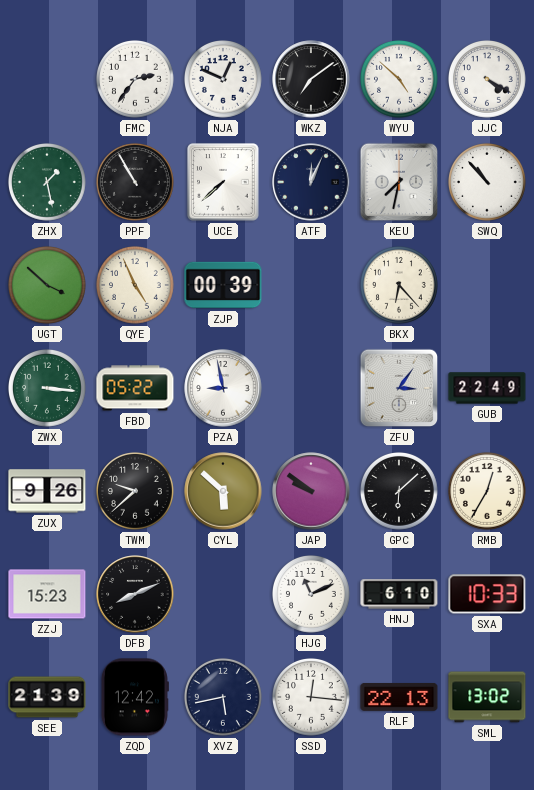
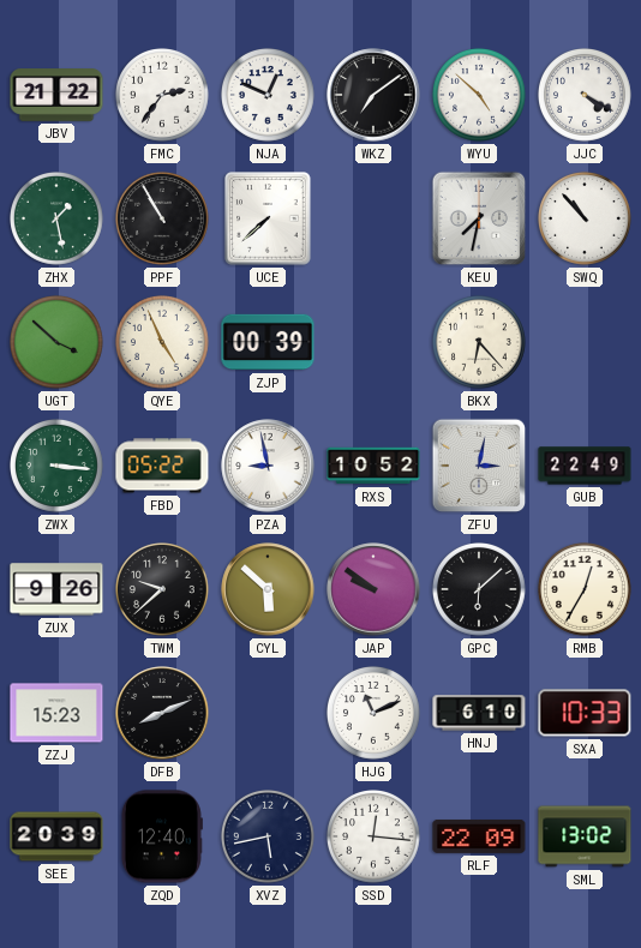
JBV: none -> 21:22
ATF: 12:04 -> none
RXS: none -> 10:52
ZFU: 3:06 -> 3:02
SEE: 21:39 -> 20:39
ZQD: 12:42 -> 12:40
RLF: 22:13 -> 22:09
